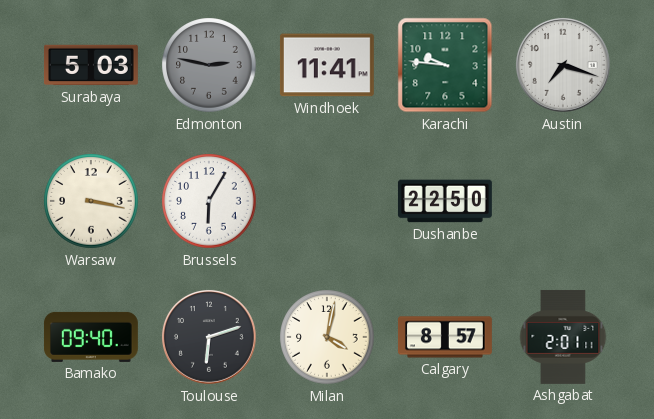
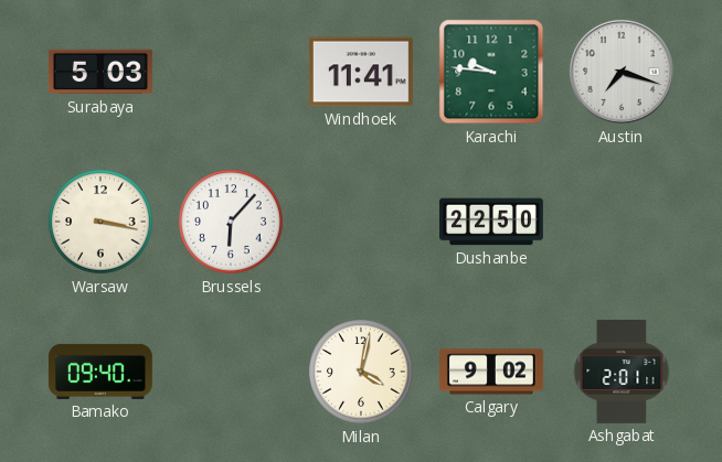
Edmonton: 2:47 -> none
Brussels: 6:05 -> 6:07
Toulouse: 6:12 -> none
Calgary: 8:57 -> 9:02
